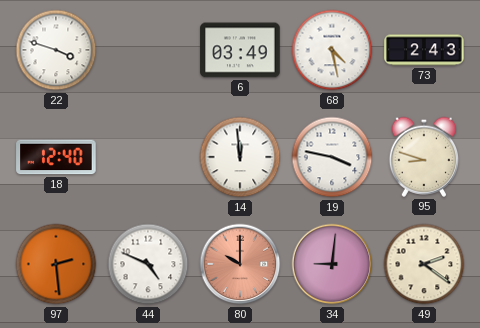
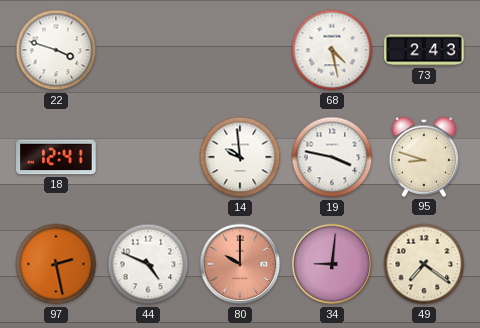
6: 03:49 -> none
18: 12:40 -> 12:41
14: 11:59 -> 9:59
97: 2:29 -> 2:28
49: 2:21 -> 7:21
